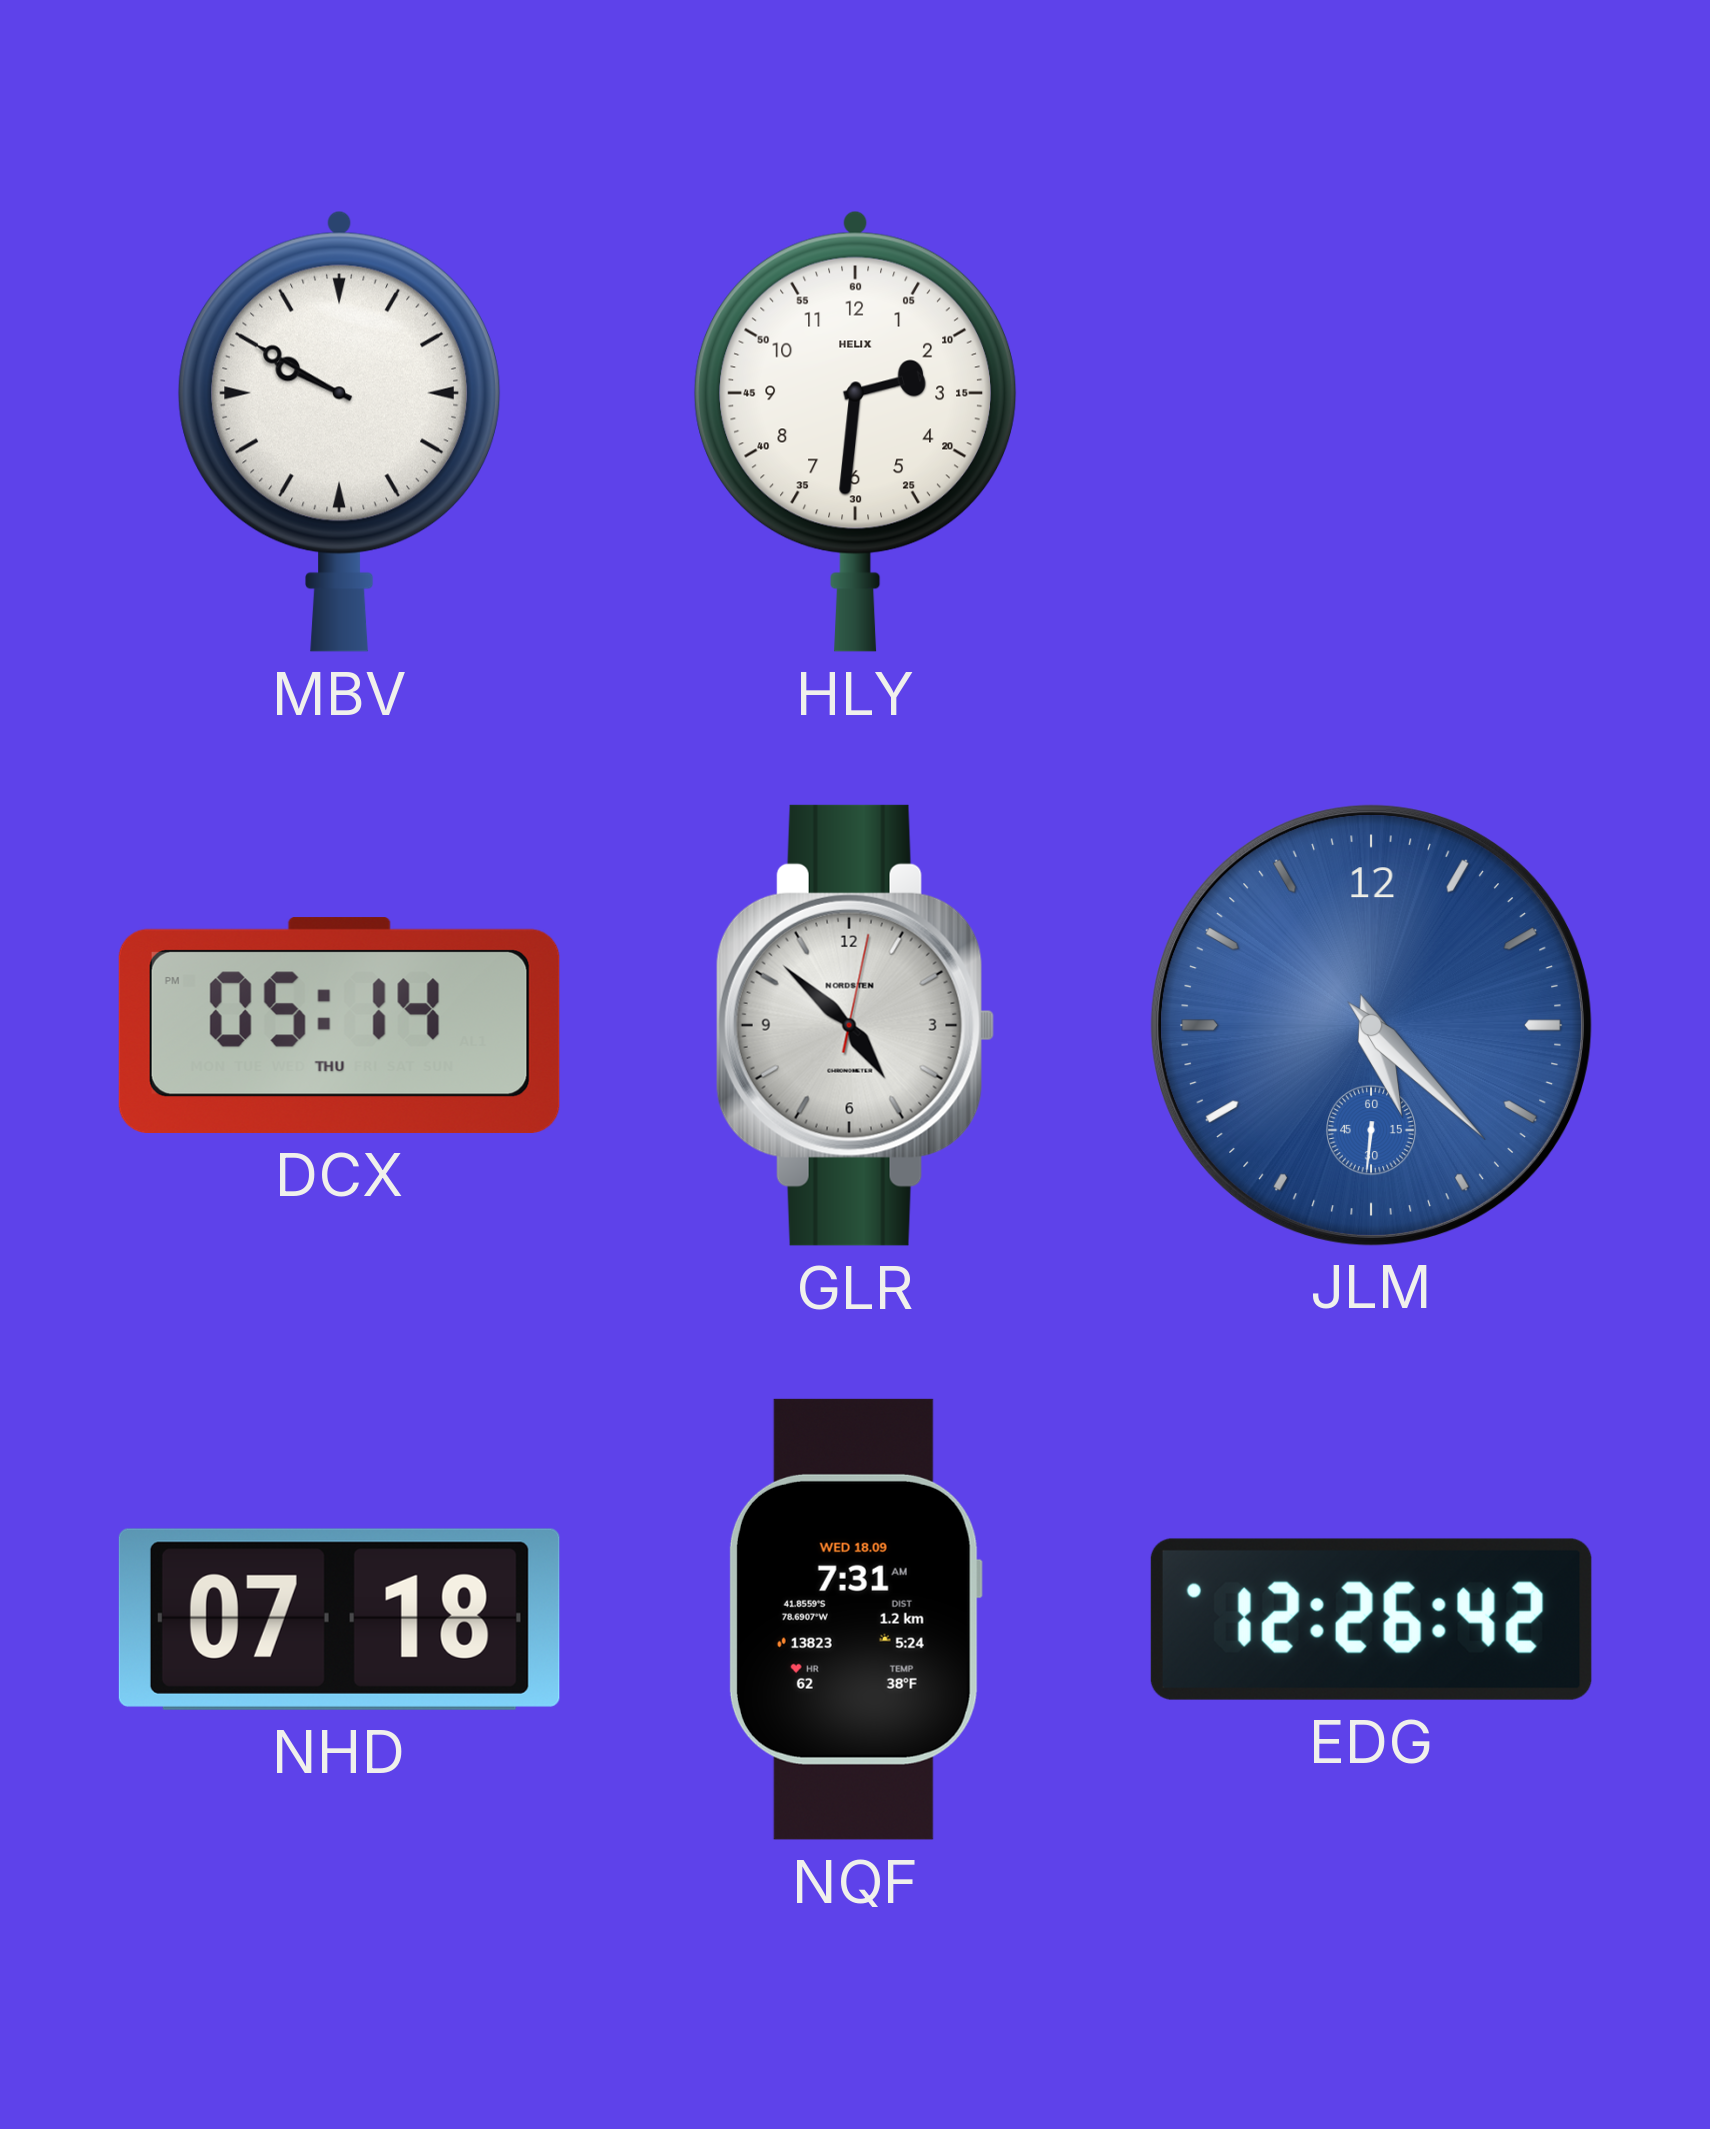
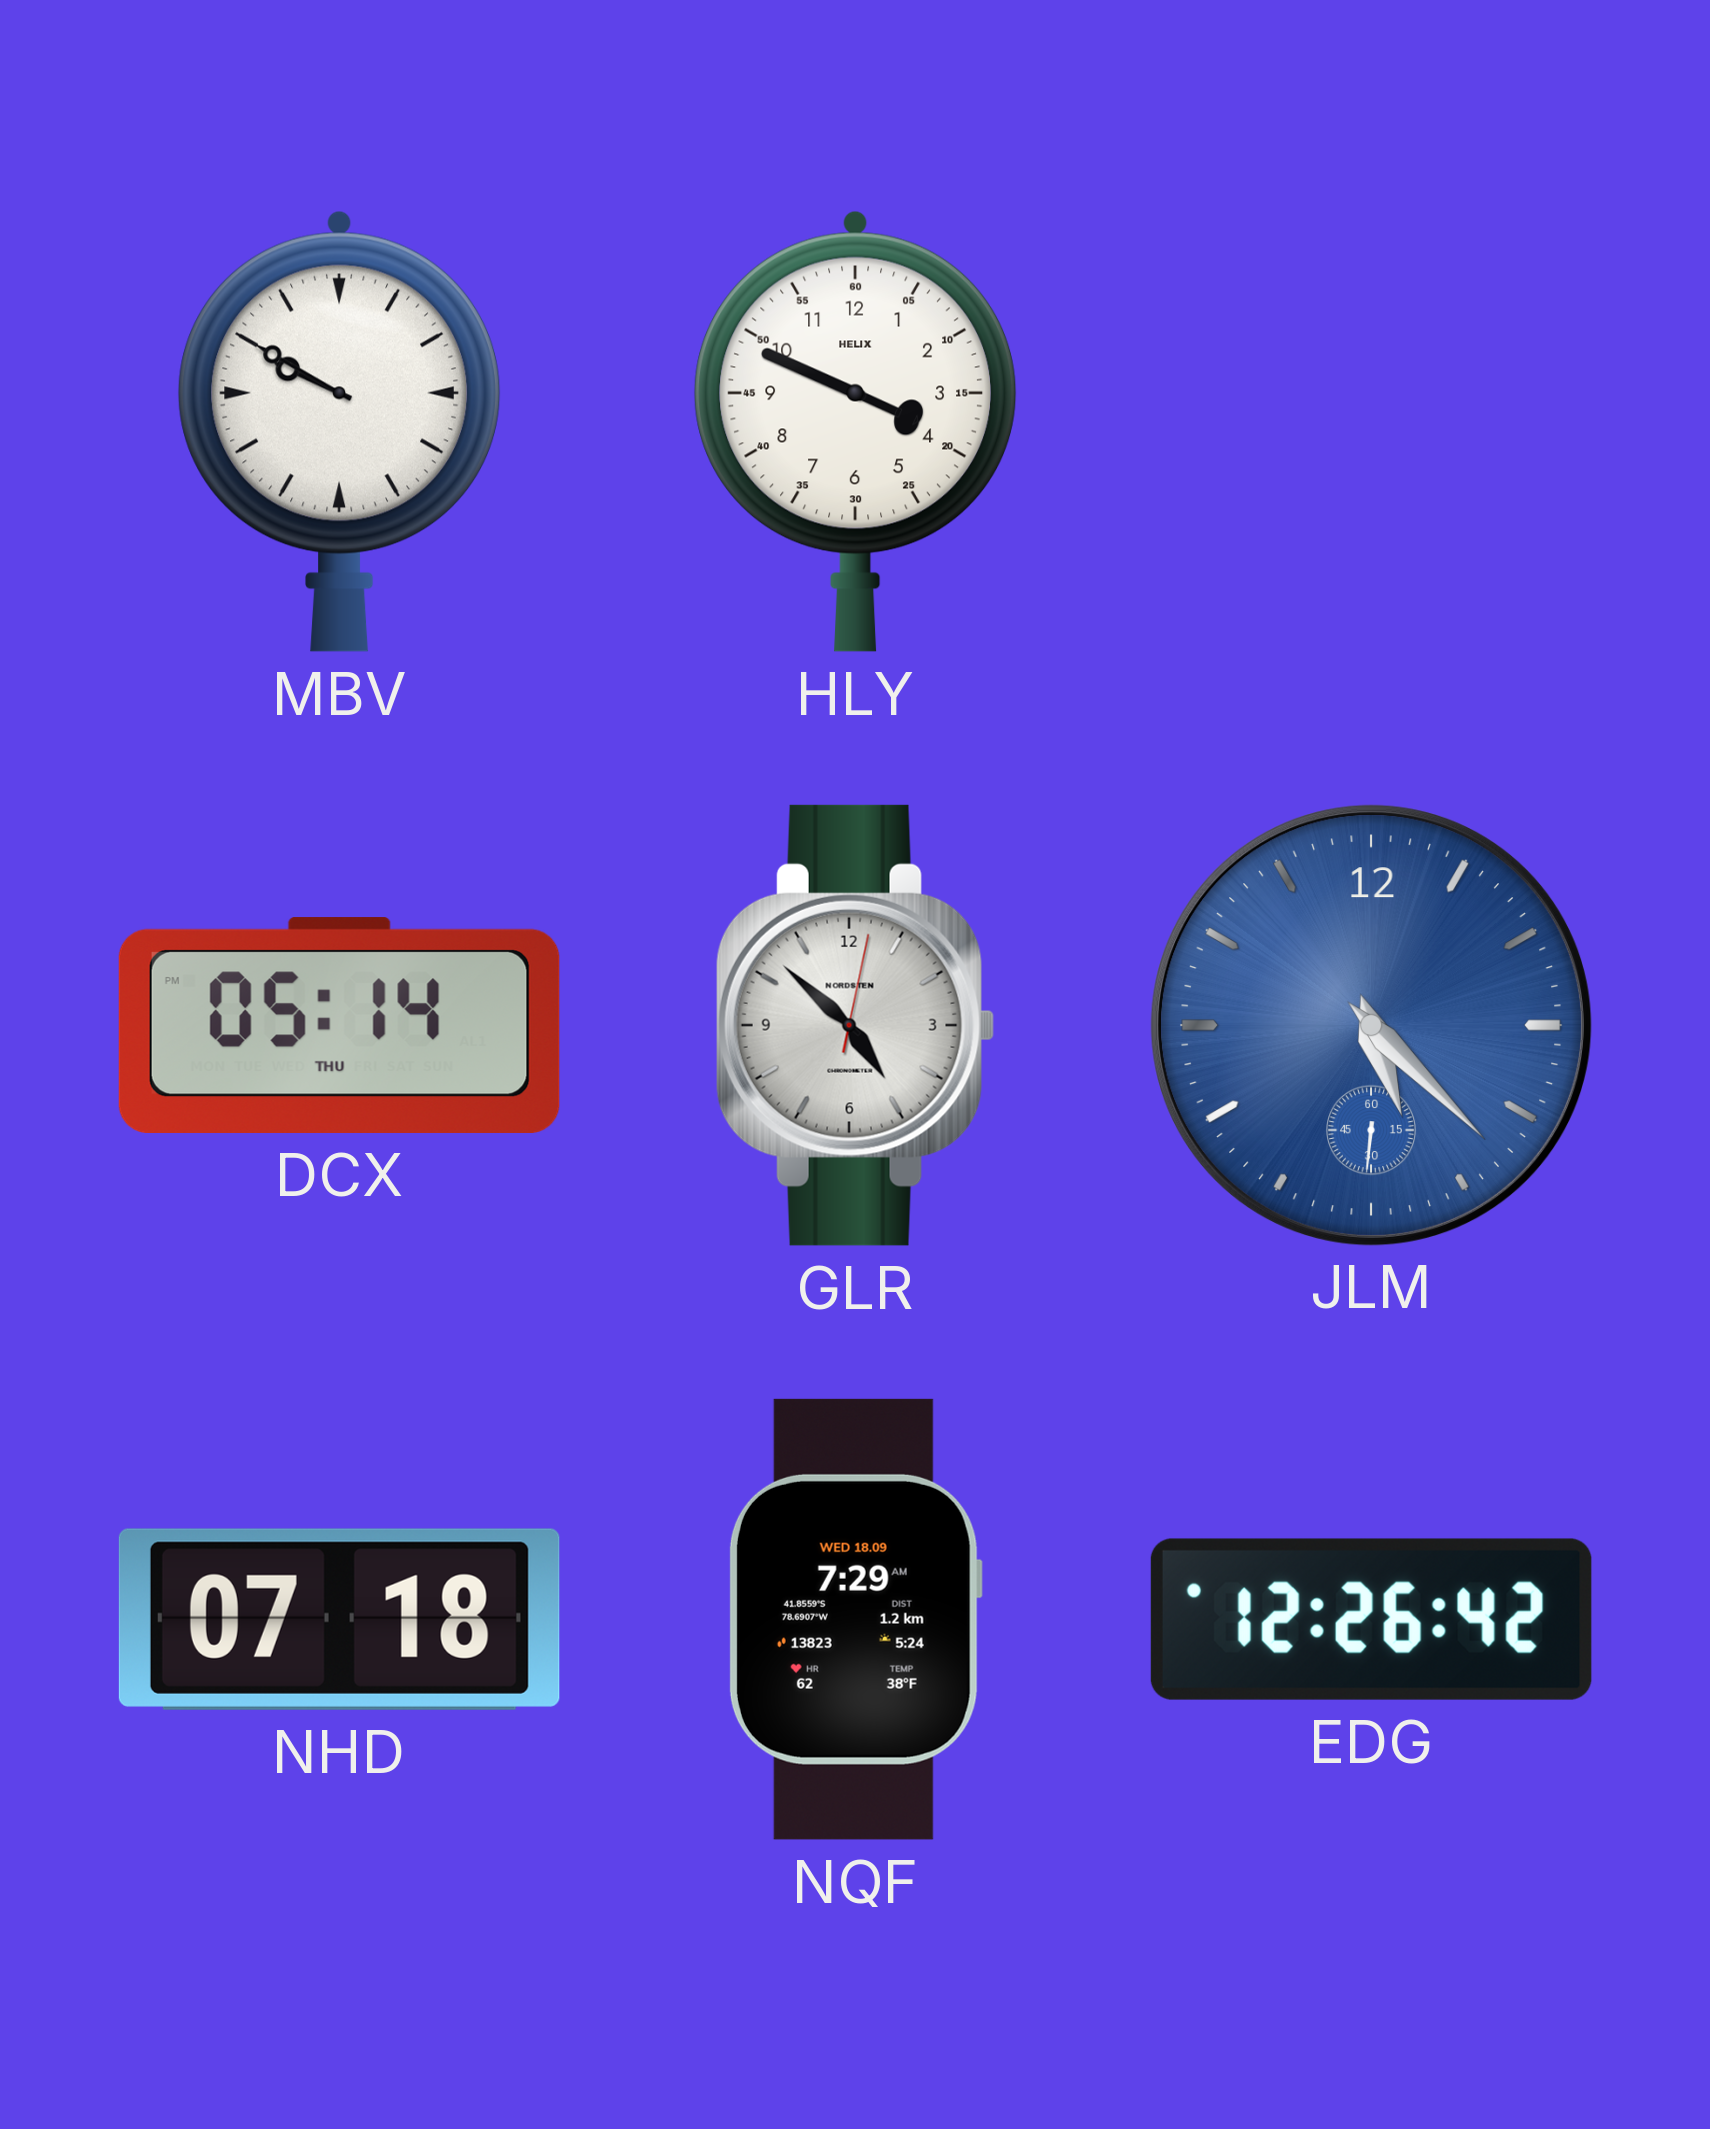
HLY: 2:31 -> 3:49
NQF: 7:31 -> 7:29
